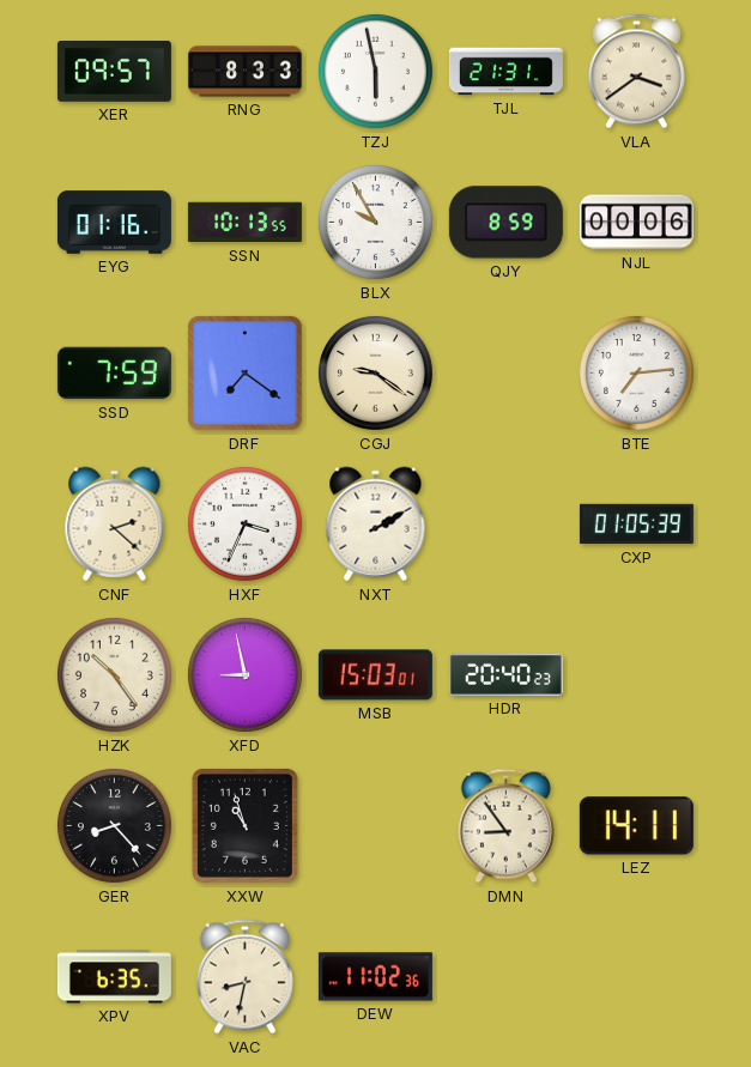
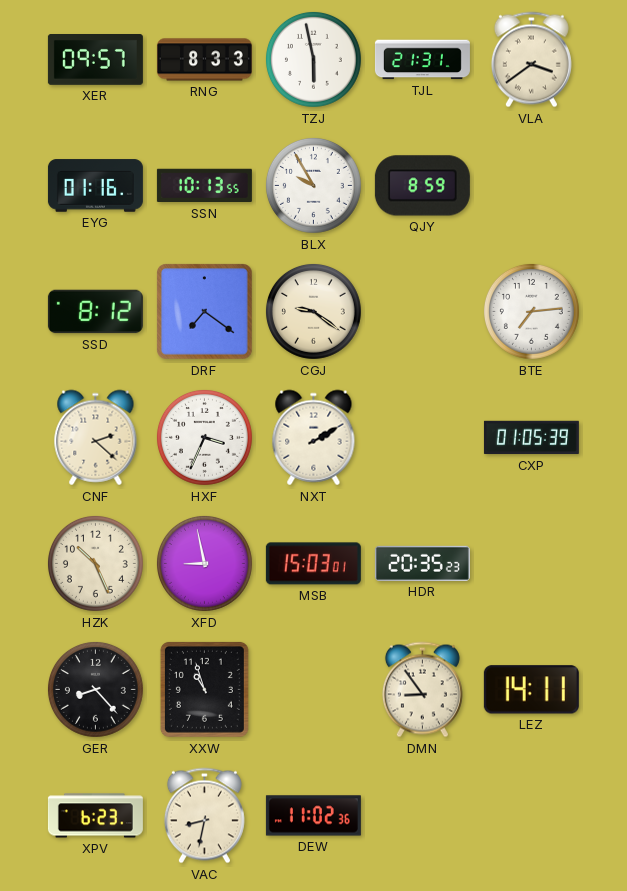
NJL: 00:06 -> none
SSD: 7:59 -> 8:12
HZK: 10:24 -> 10:26
HDR: 20:40 -> 20:35
XPV: 6:35 -> 6:23
